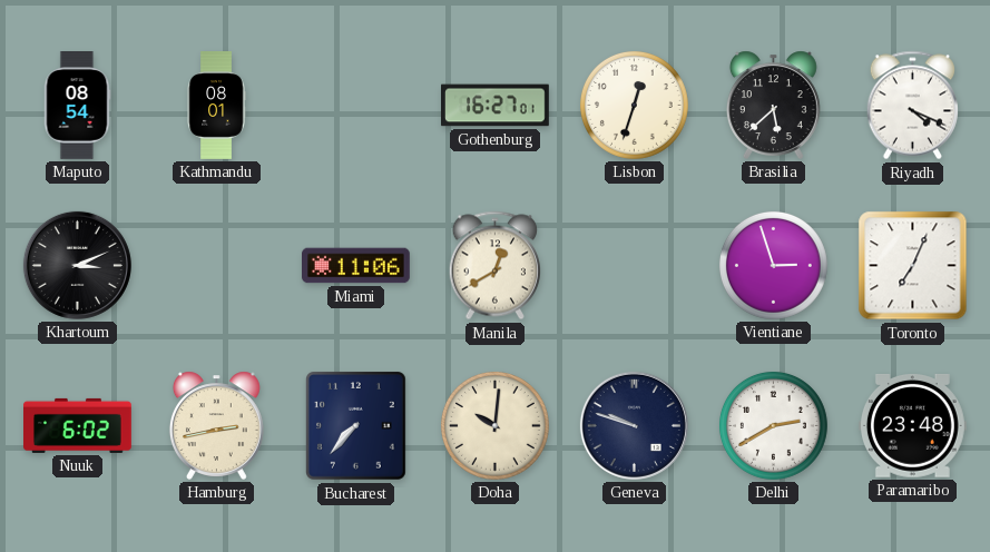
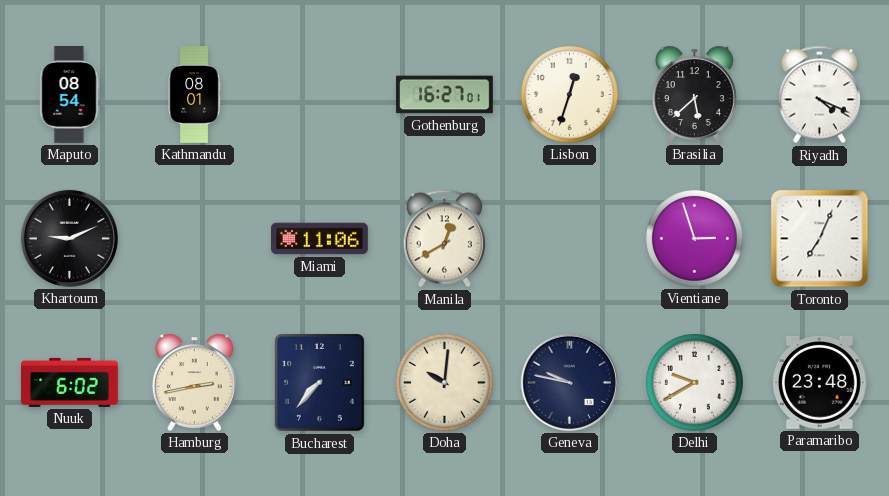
Khartoum: 3:11 -> 9:11
Geneva: 9:48 -> 9:47
Delhi: 2:40 -> 9:40
